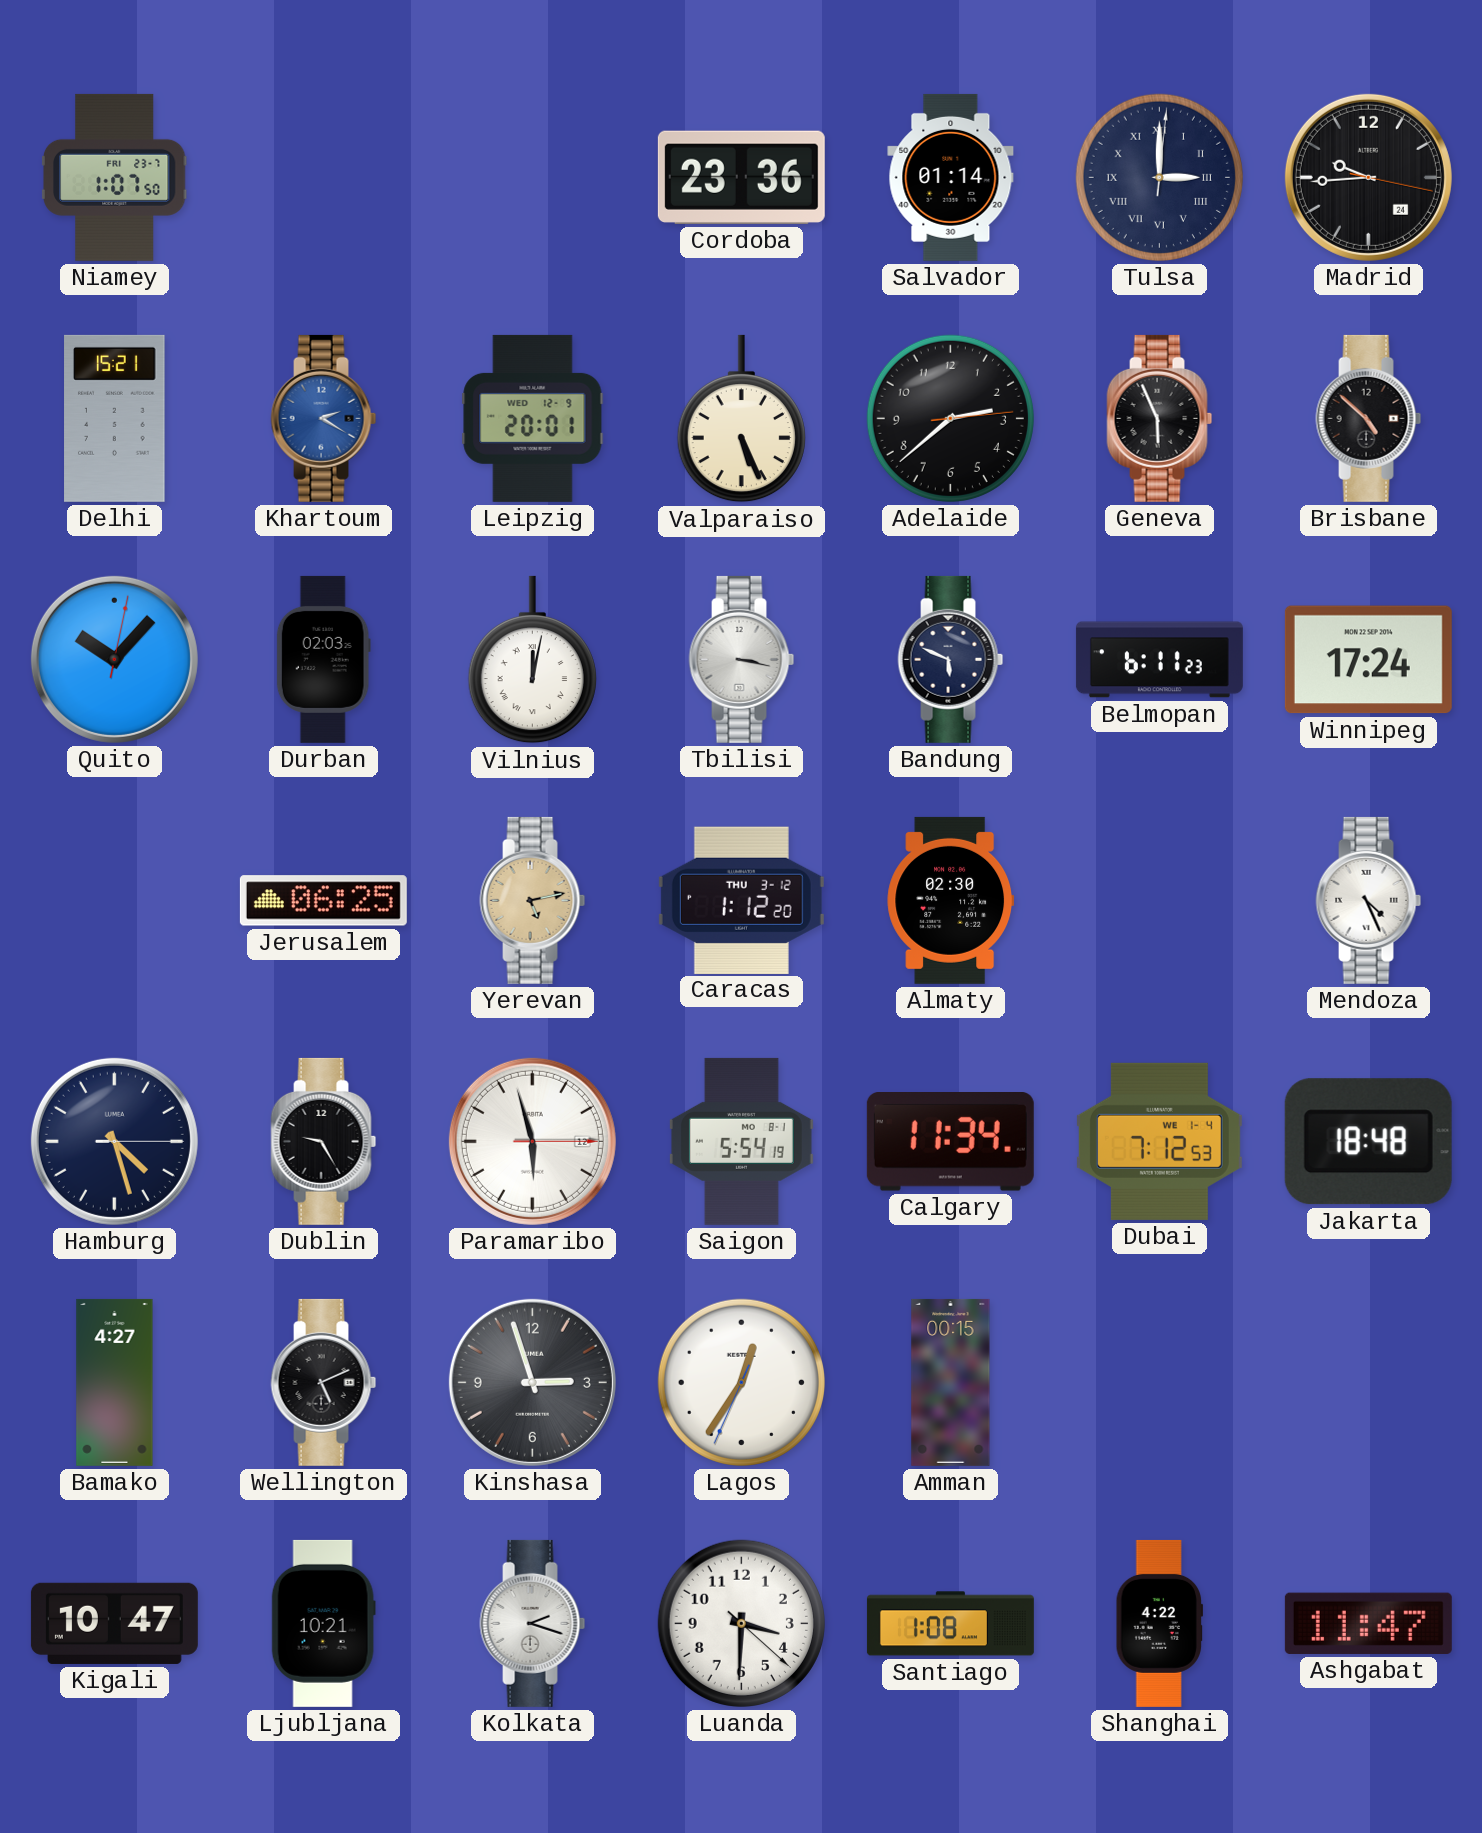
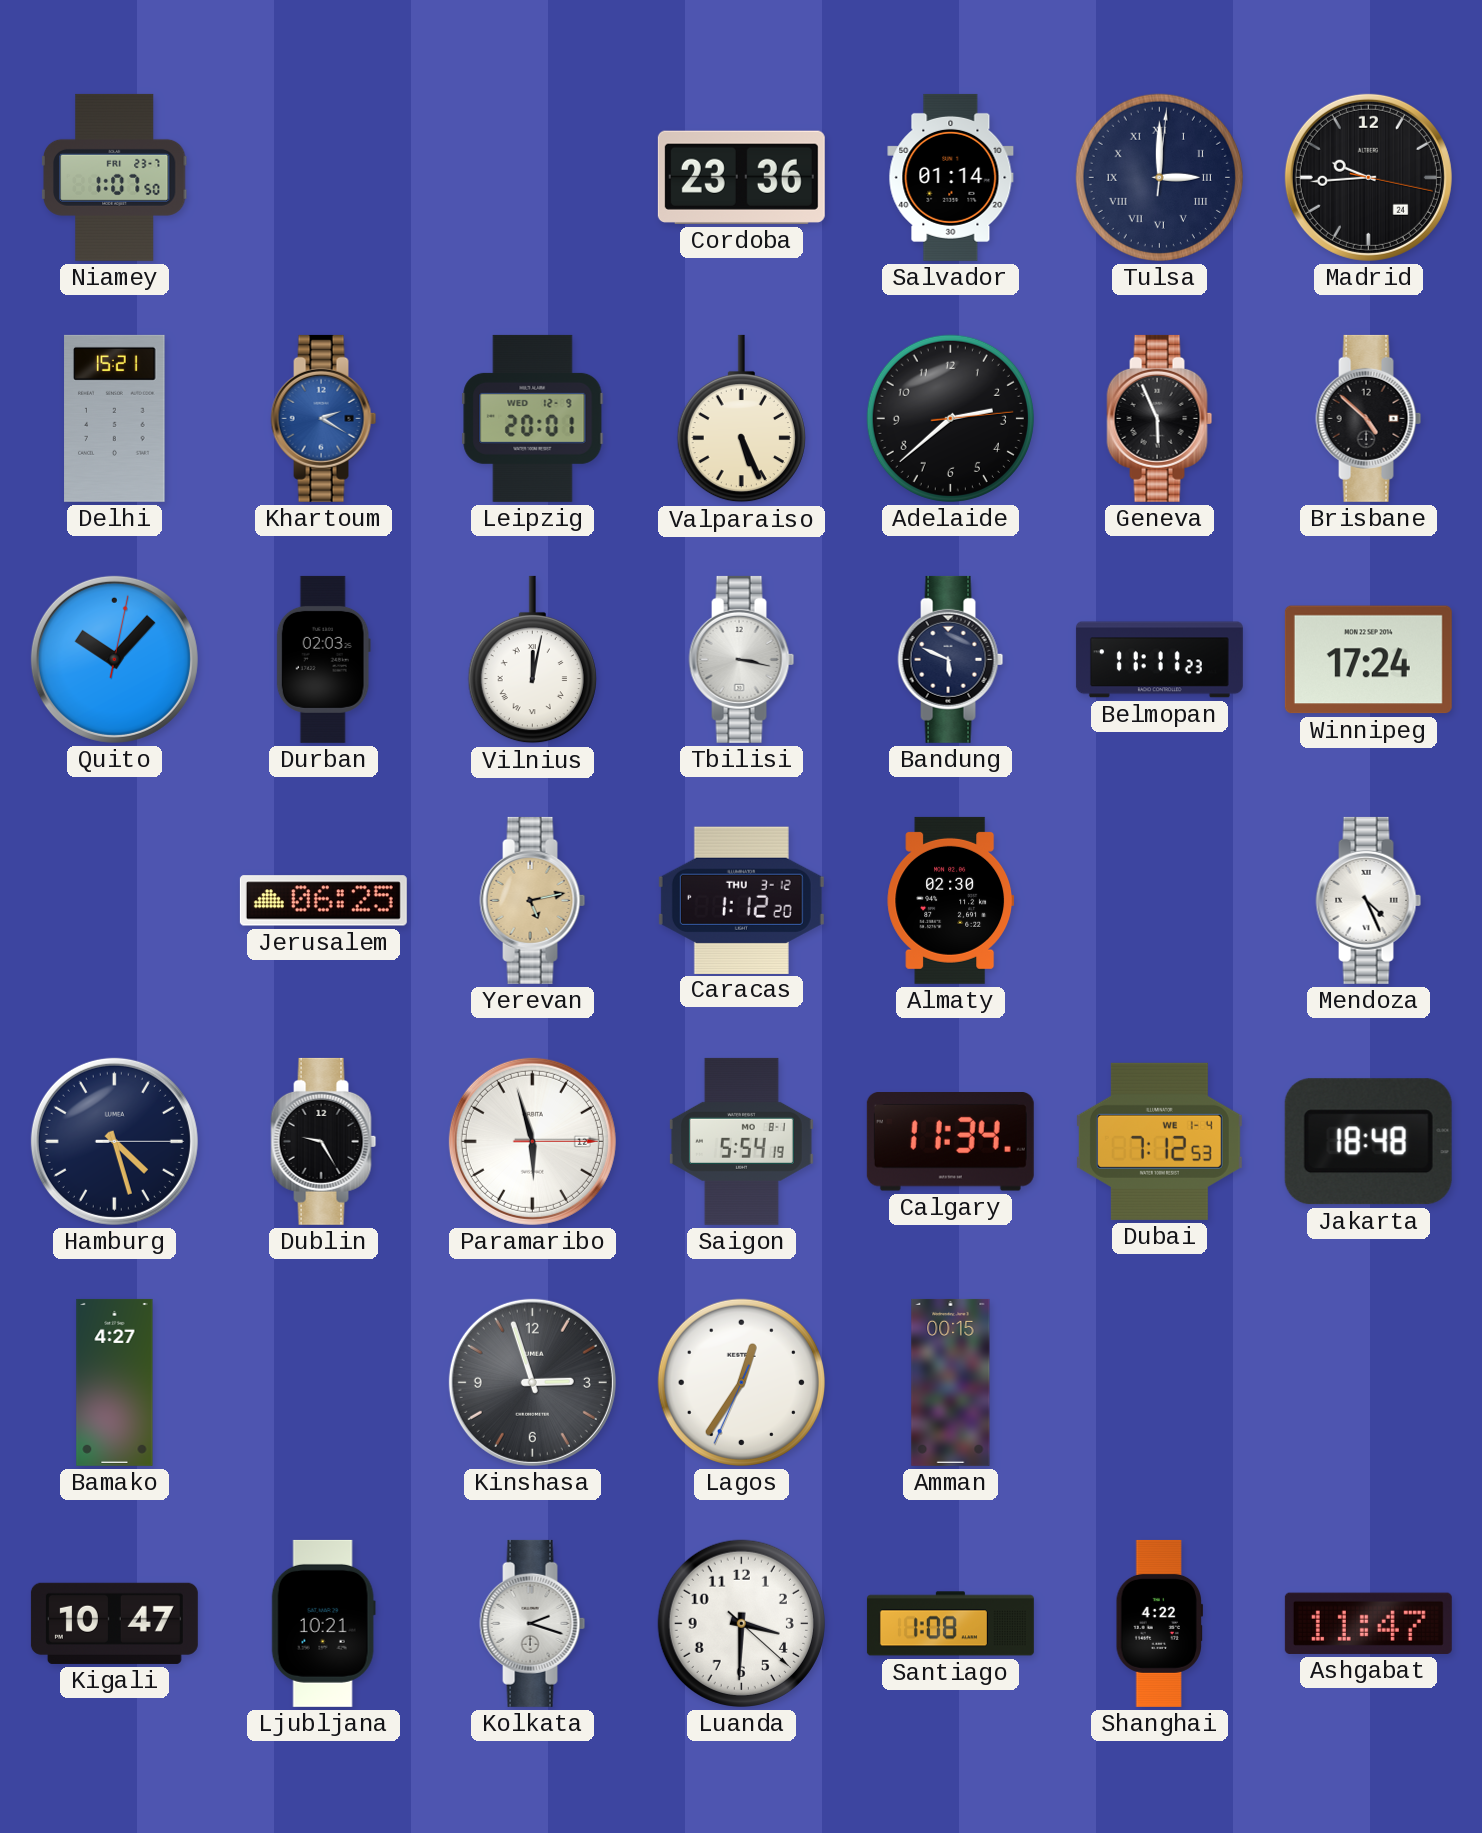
Belmopan: 6:11 -> 11:11
Wellington: 5:11 -> none
